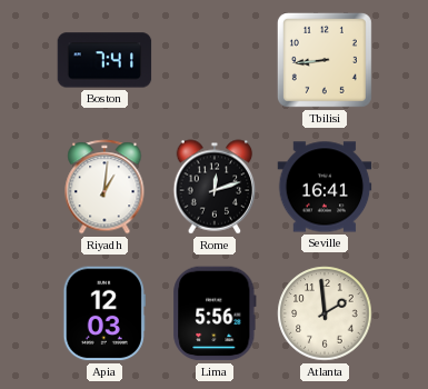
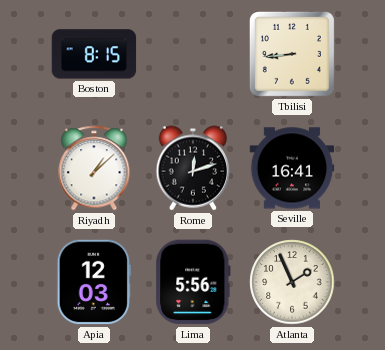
Boston: 7:41 -> 8:15
Riyadh: 1:01 -> 1:08
Atlanta: 1:59 -> 1:56
